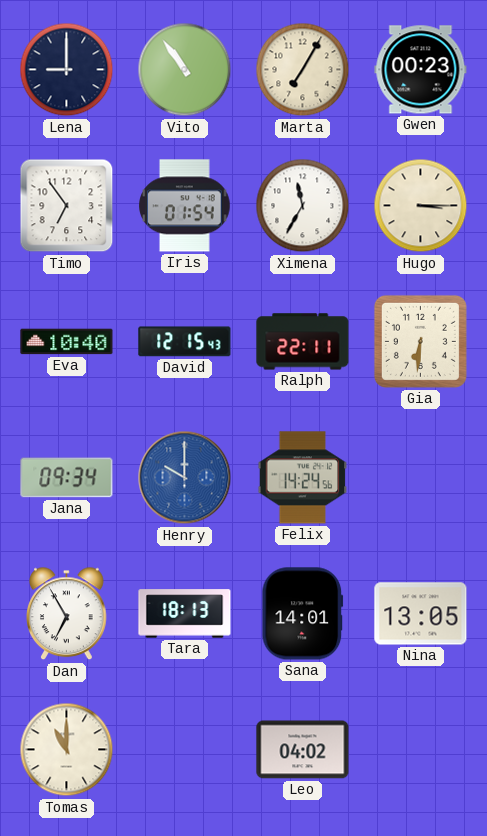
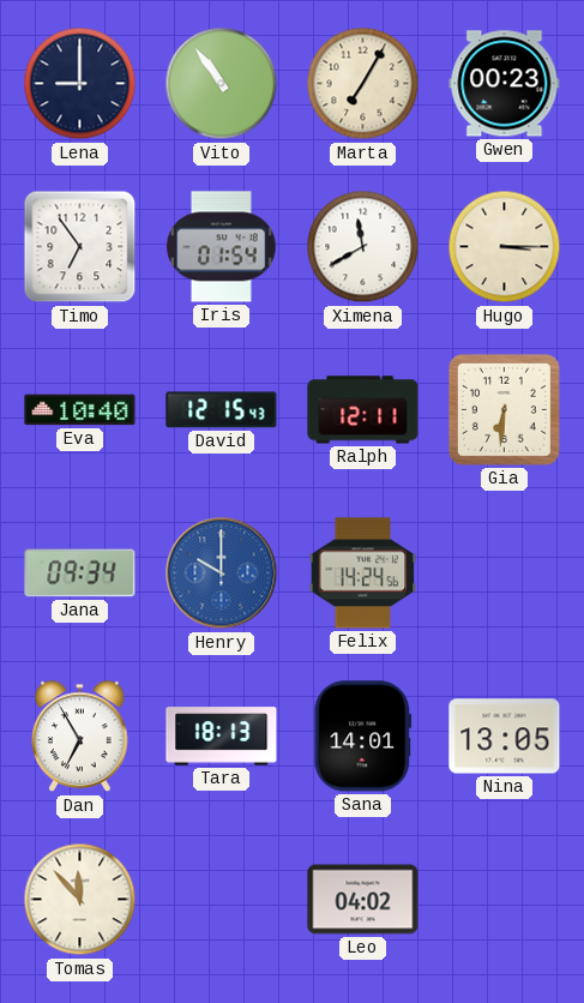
Ximena: 11:35 -> 11:40
Ralph: 22:11 -> 12:11
Tomas: 11:00 -> 11:53
